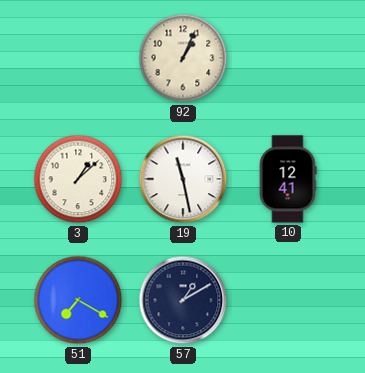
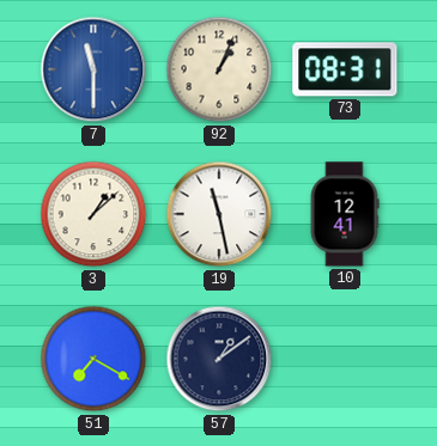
7: none -> 11:30
73: none -> 08:31
57: 1:10 -> 1:09
